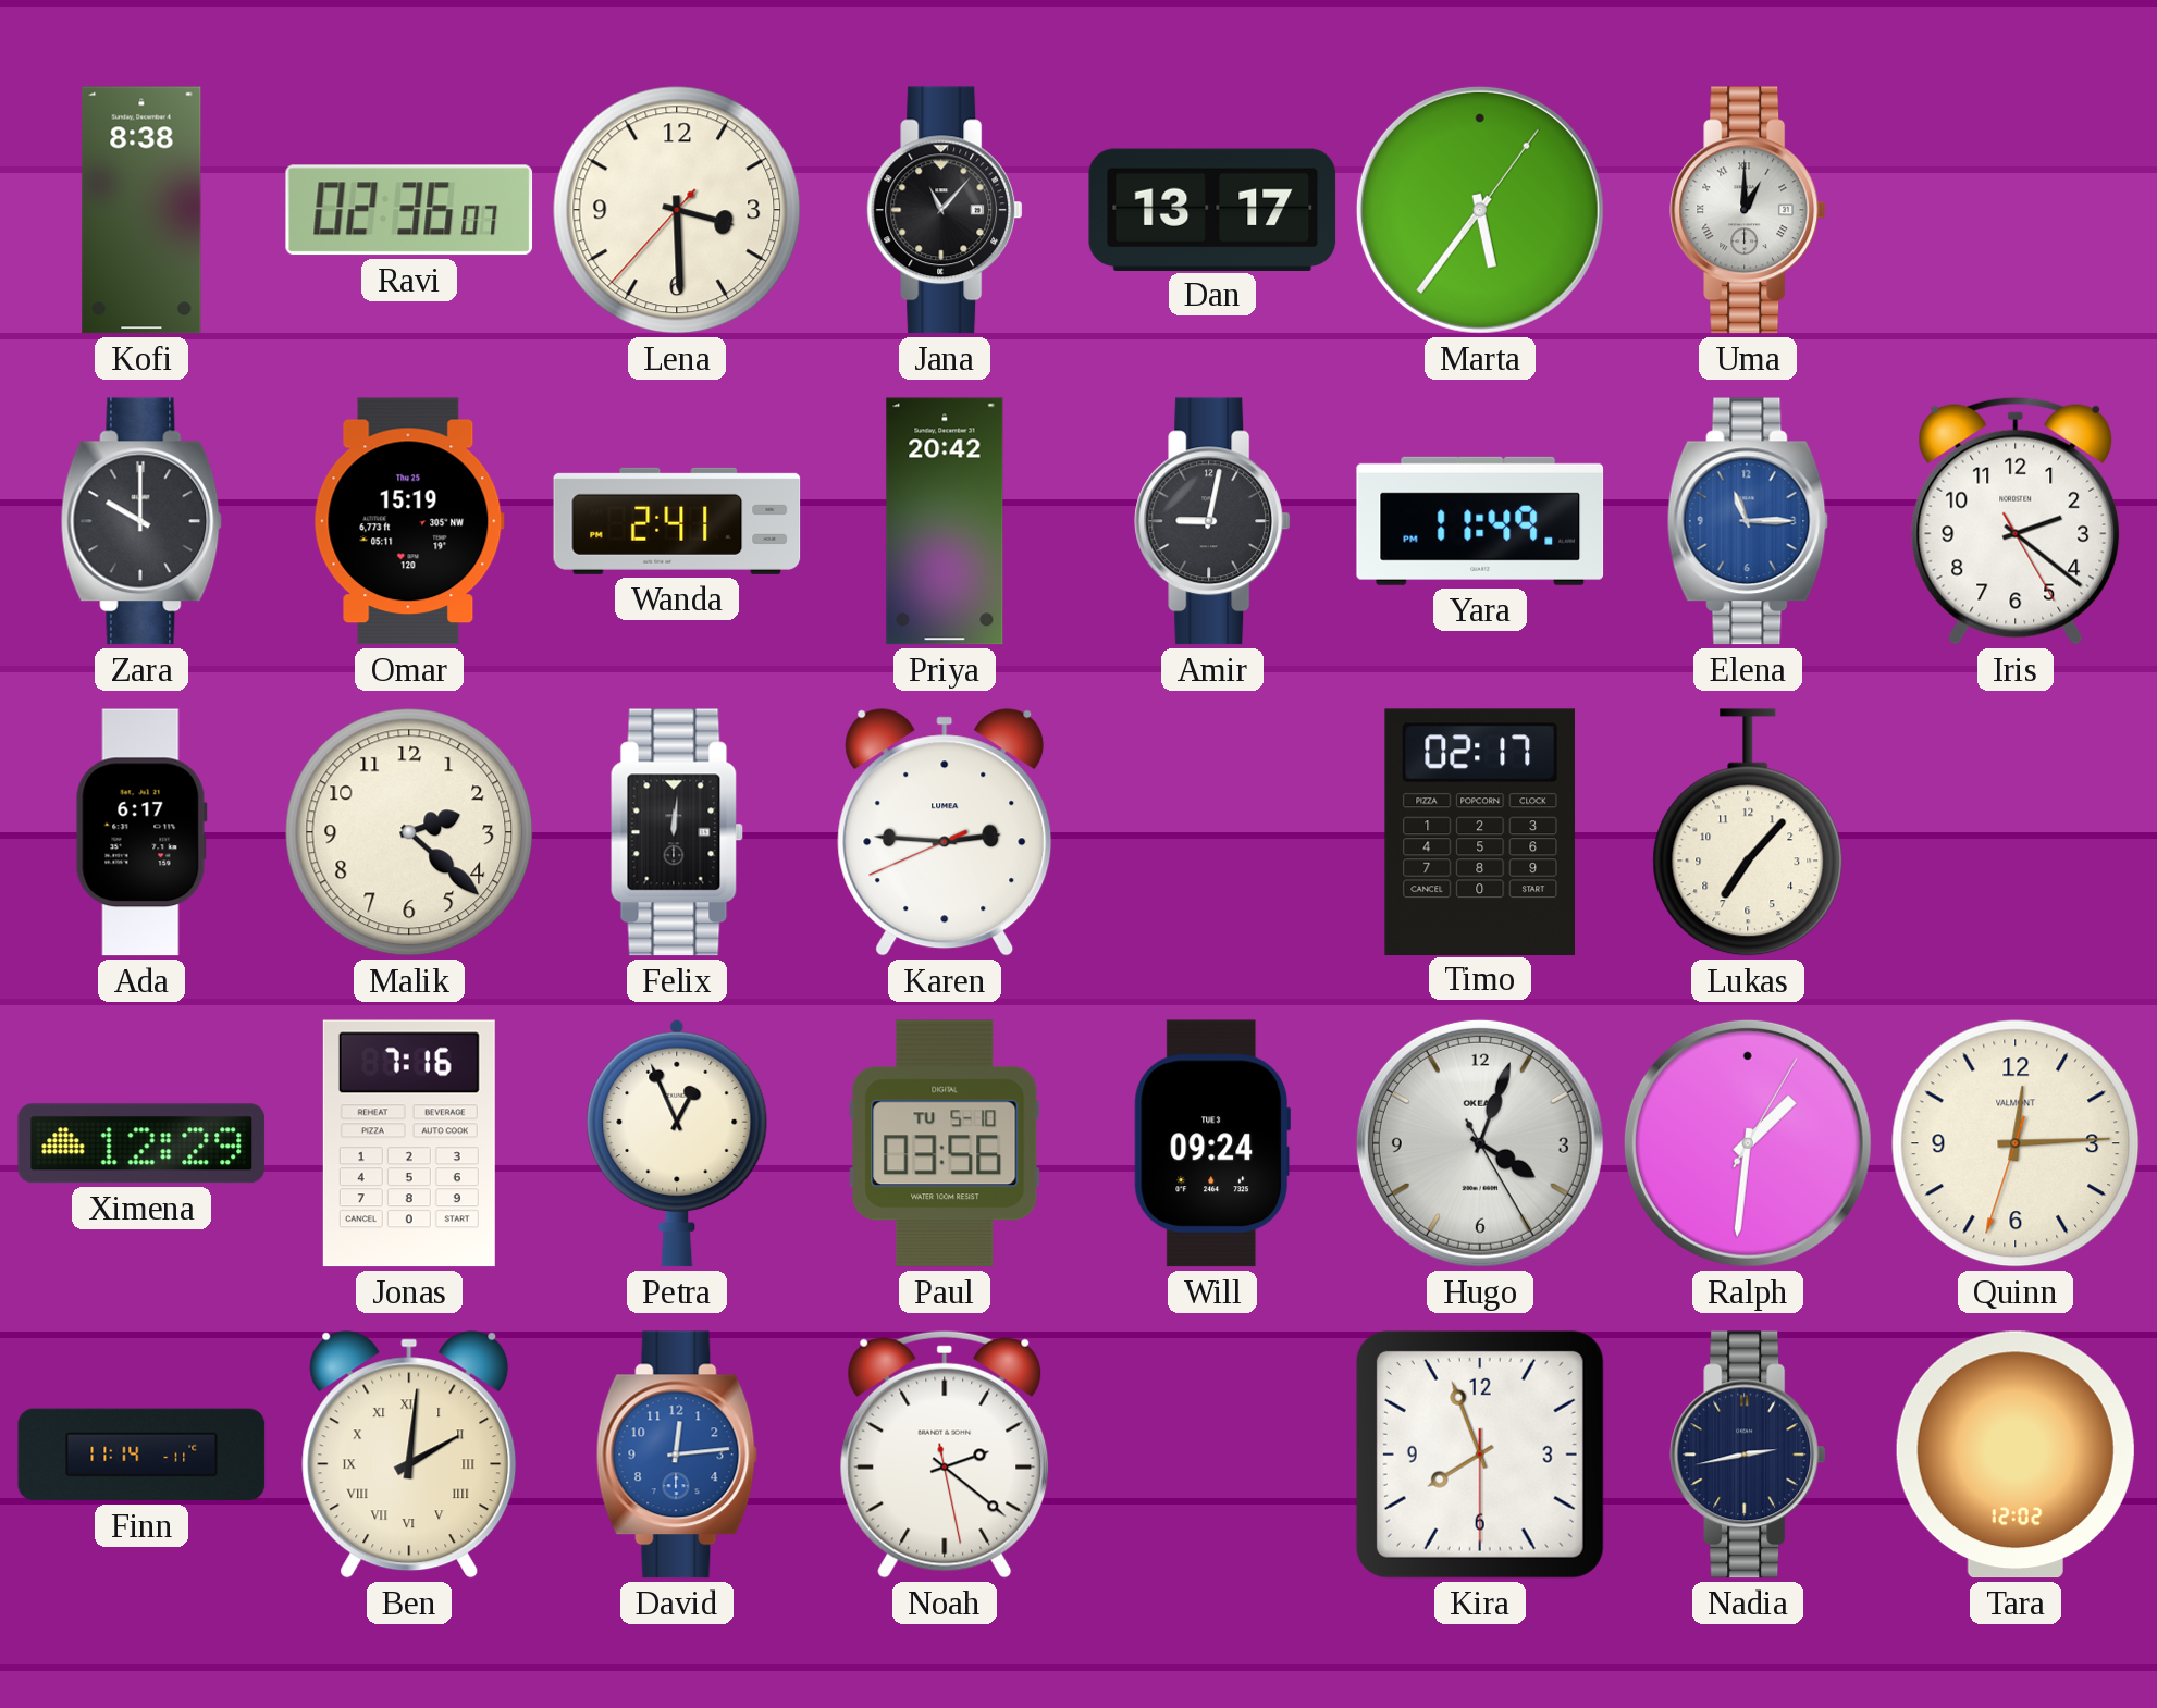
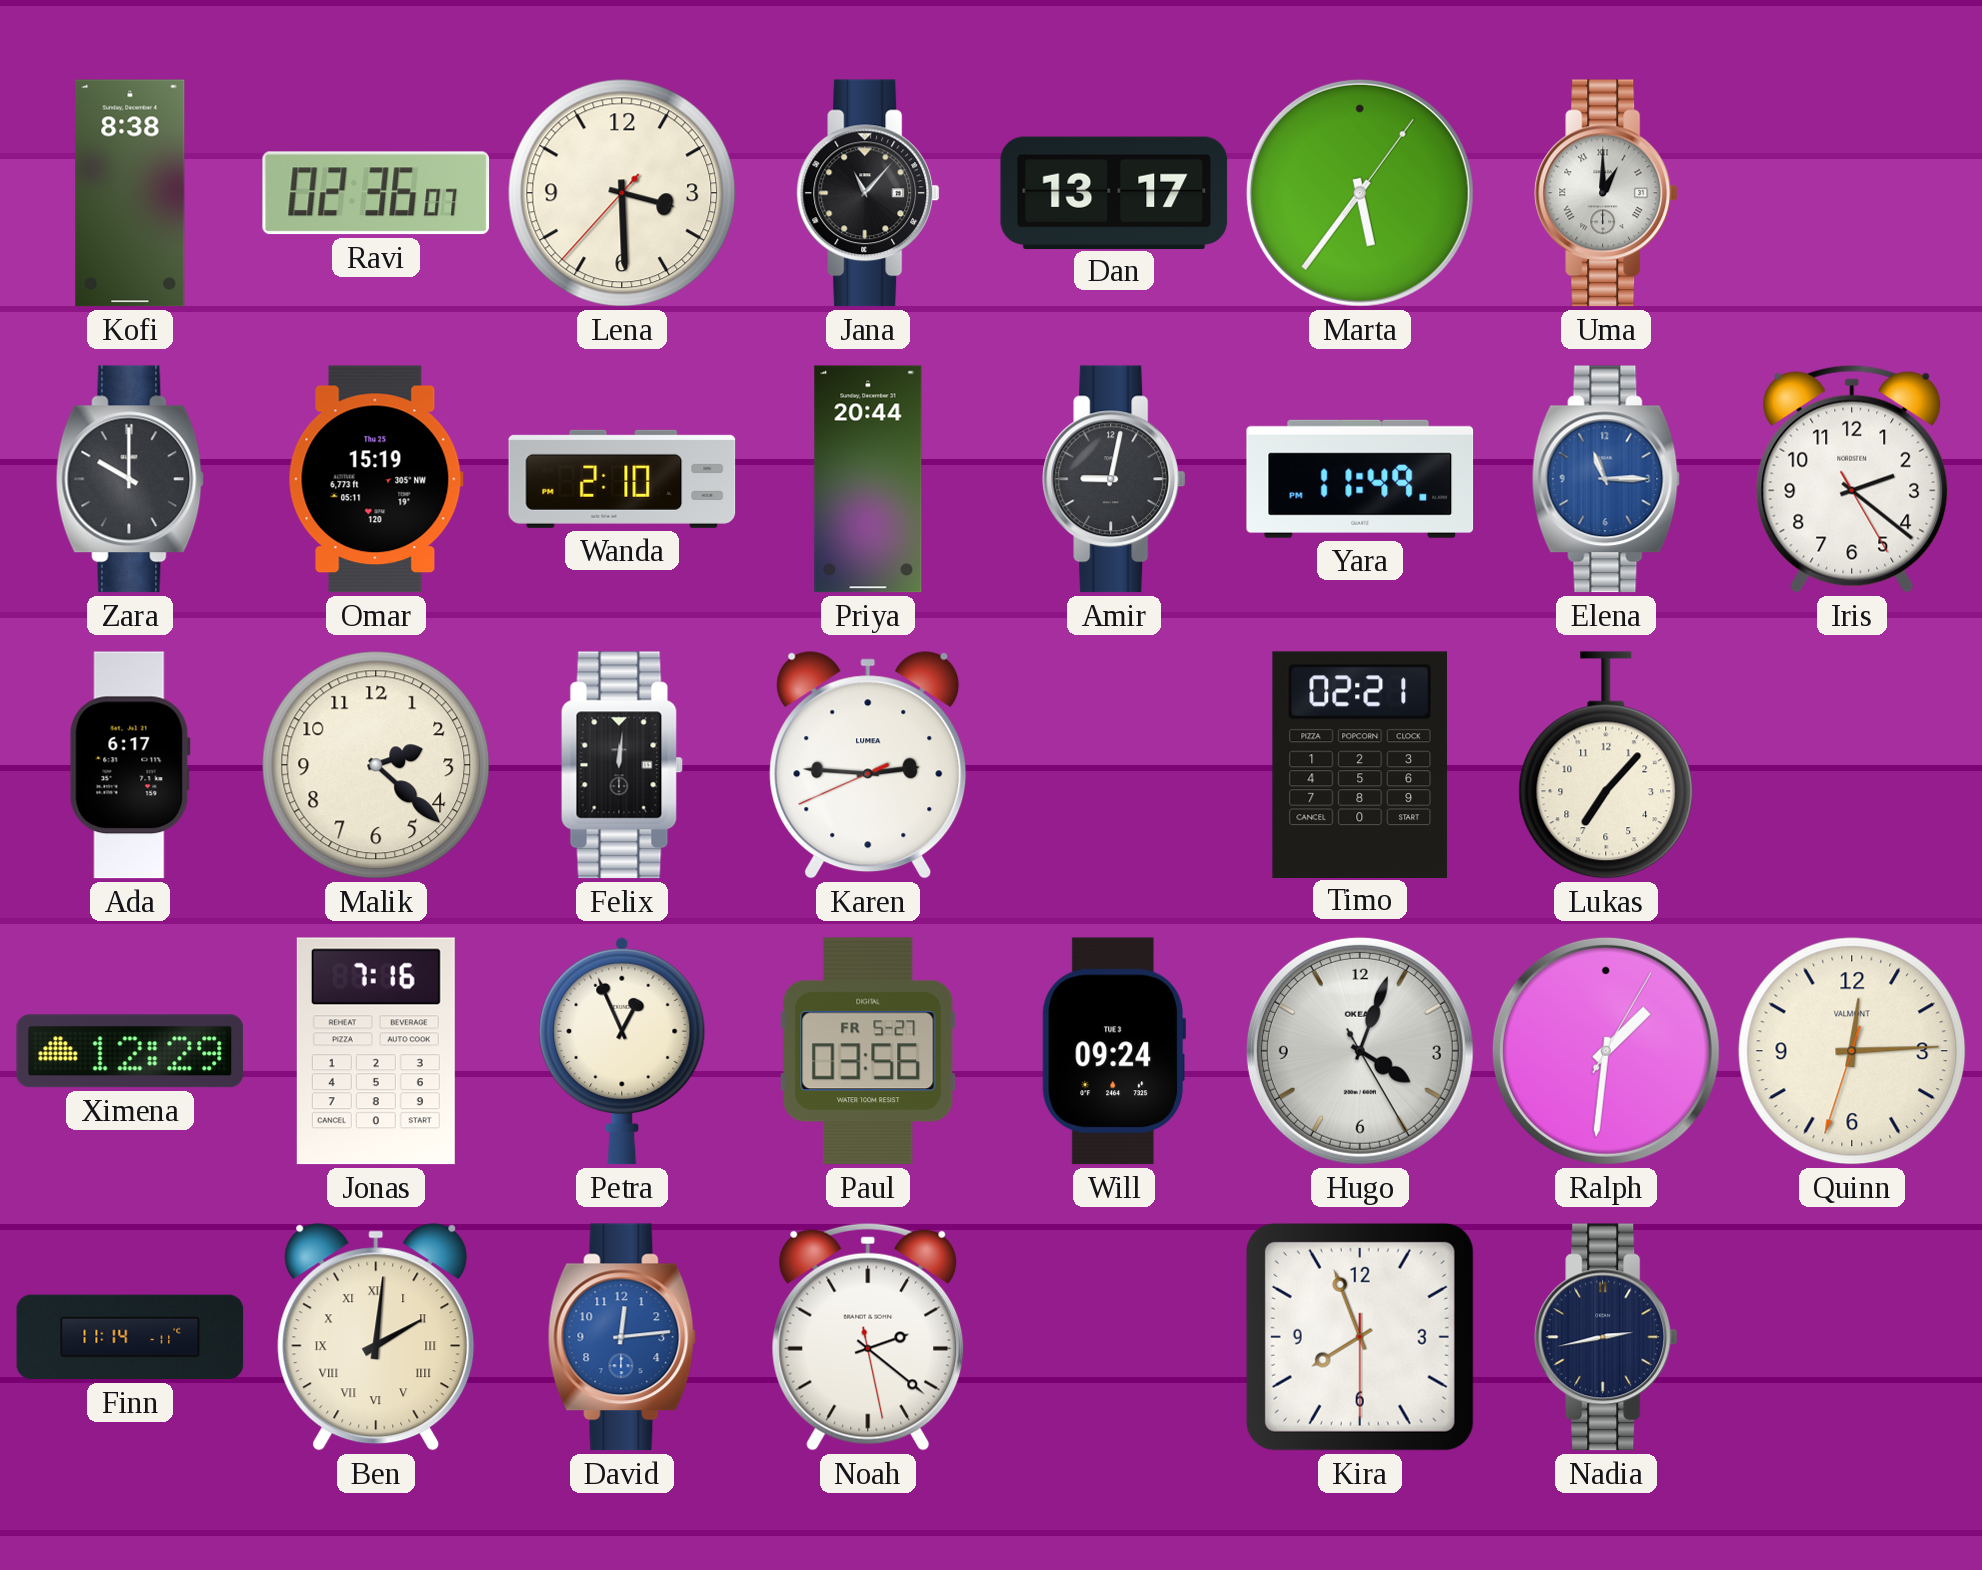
Wanda: 2:41 -> 2:10
Priya: 20:42 -> 20:44
Timo: 02:17 -> 02:21
Paul date: TU 5-10 -> FR 5-27
Tara: 12:02 -> none
